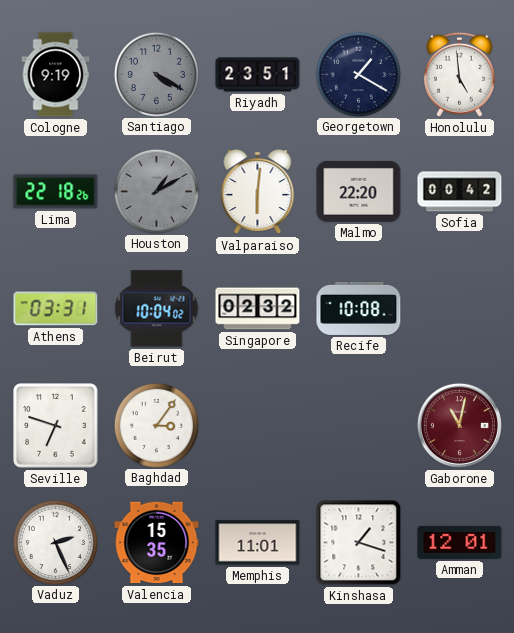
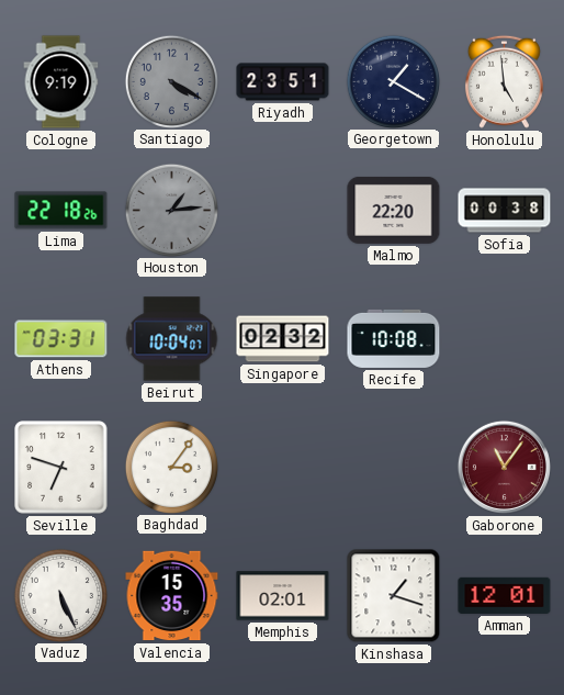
Houston: 1:10 -> 1:14
Valparaiso: 6:01 -> none
Sofia: 00:42 -> 00:38
Beirut: 10:04:02 -> 10:04:07
Gaborone: 11:02 -> 11:06
Vaduz: 2:26 -> 5:26
Memphis: 11:01 -> 02:01
